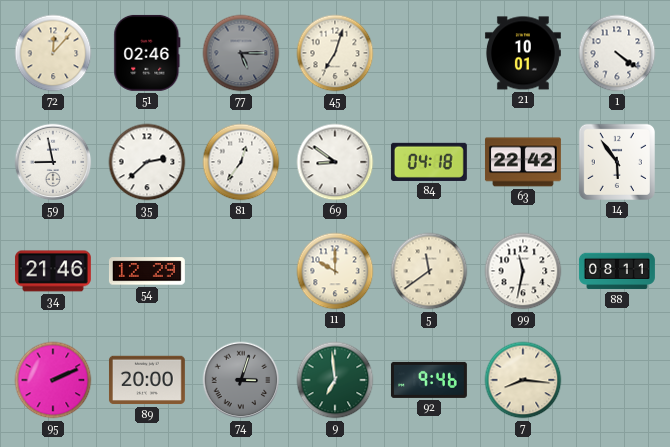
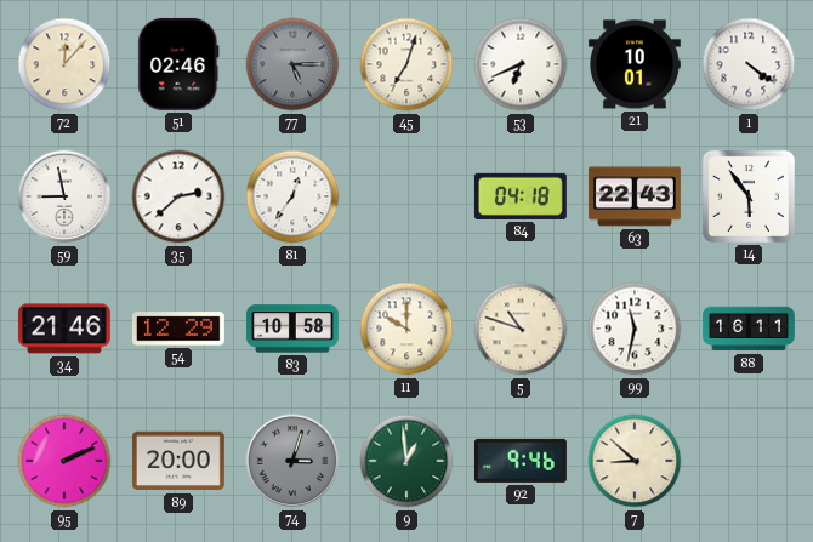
53: none -> 6:41
69: 8:51 -> none
63: 22:42 -> 22:43
83: none -> 10:58
5: 11:39 -> 10:48
88: 08:11 -> 16:11
9: 6:59 -> 12:59
7: 8:16 -> 8:52
